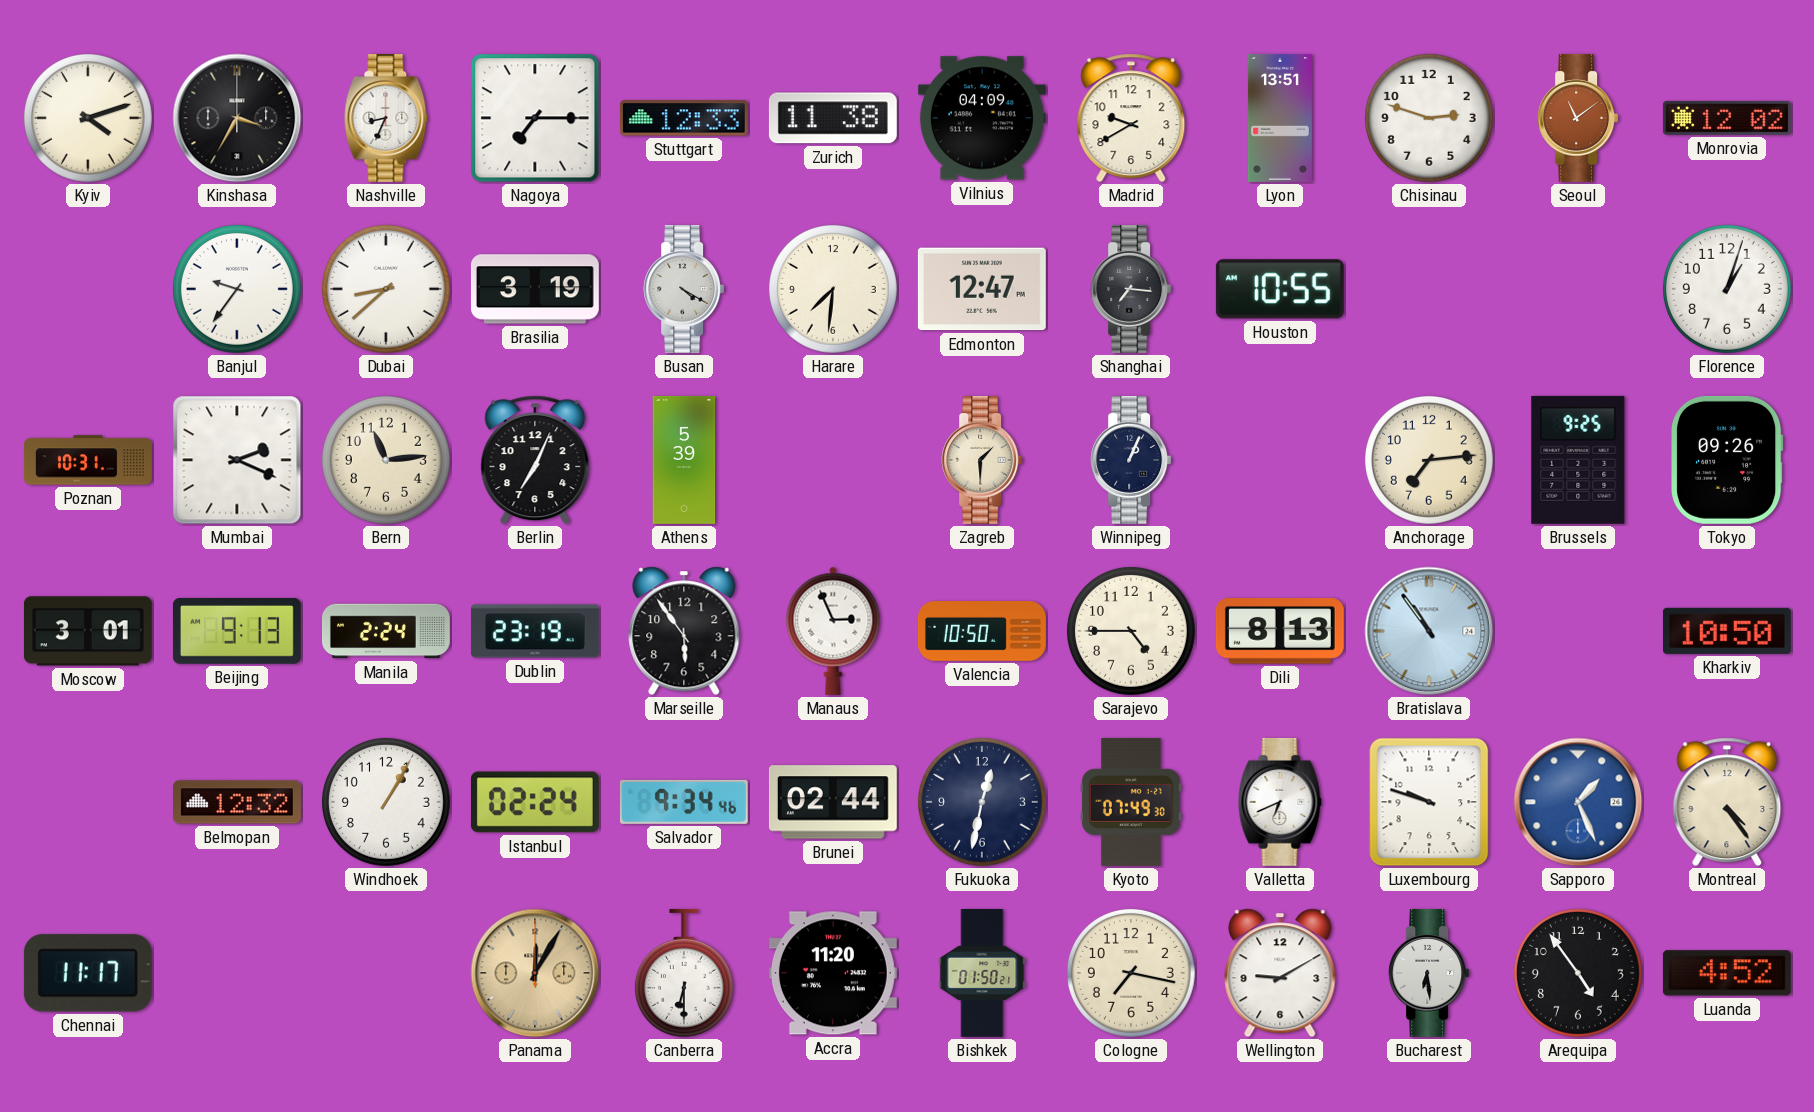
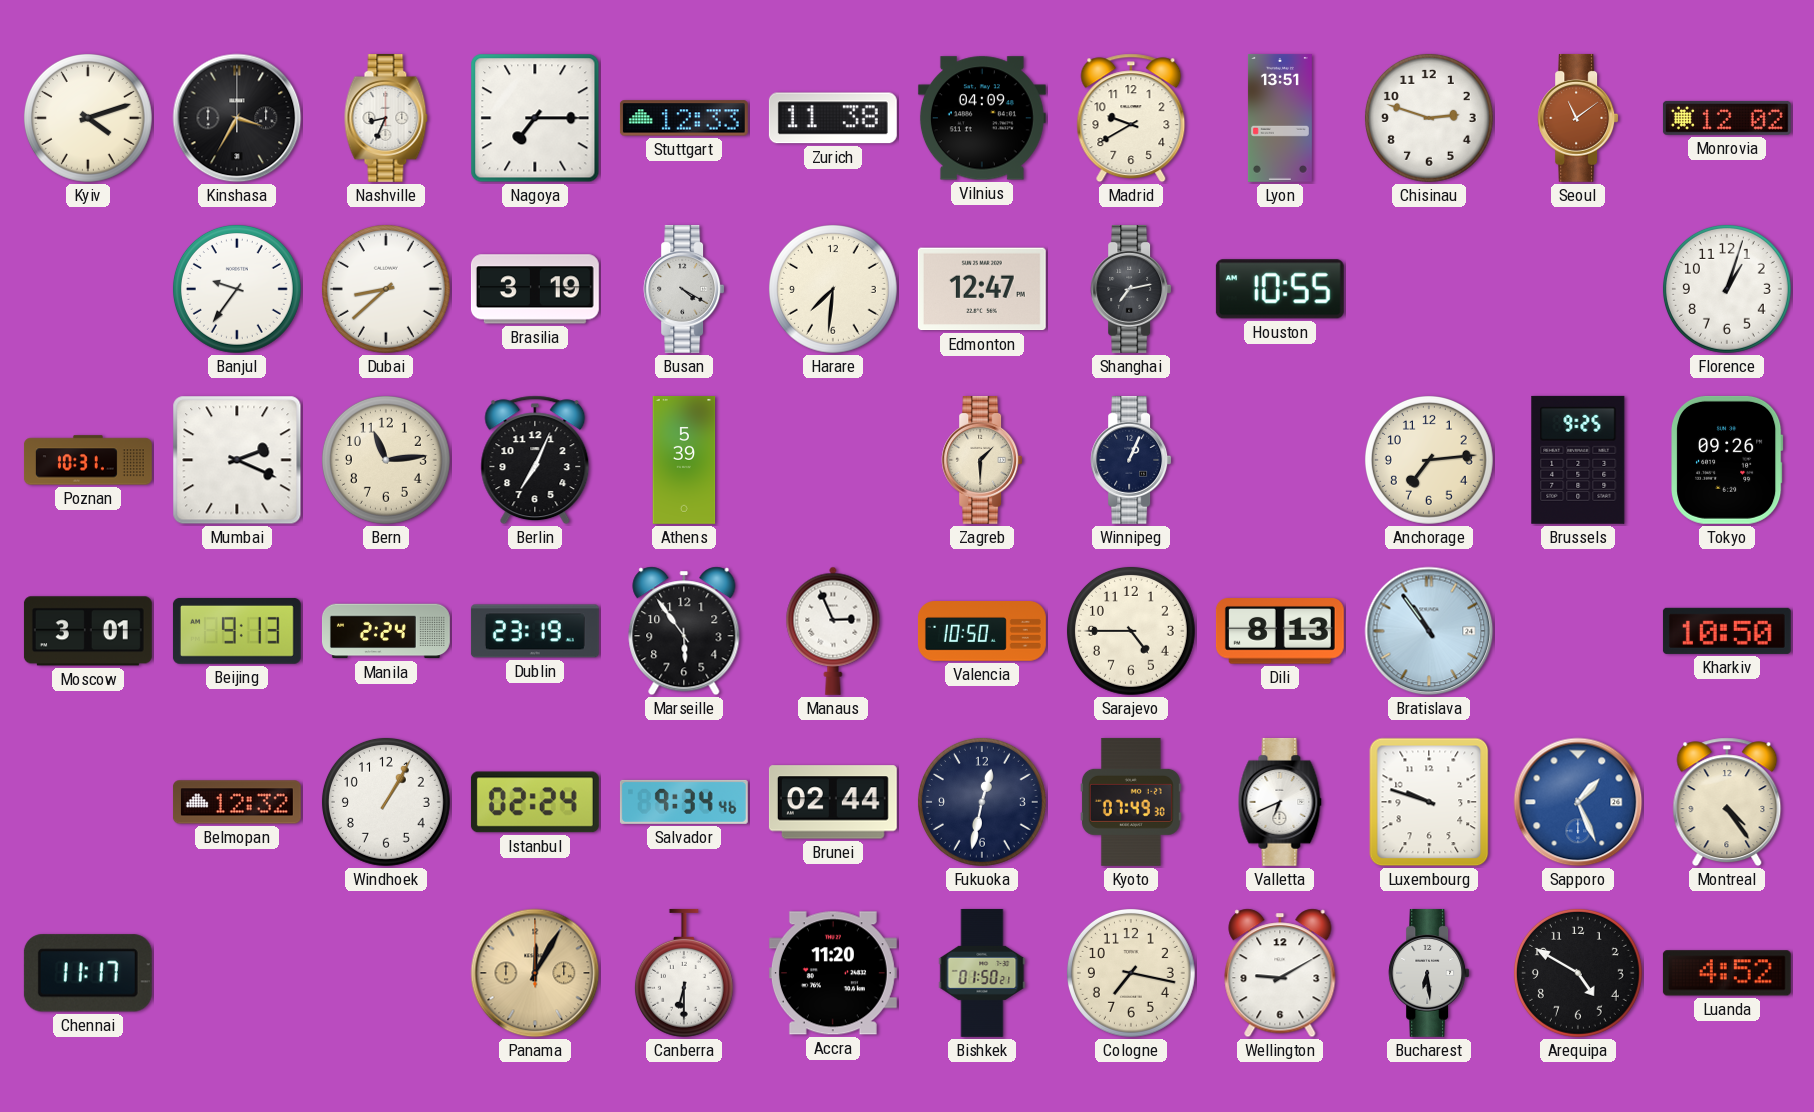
Shanghai: 7:16 -> 7:13
Arequipa: 4:54 -> 4:50
